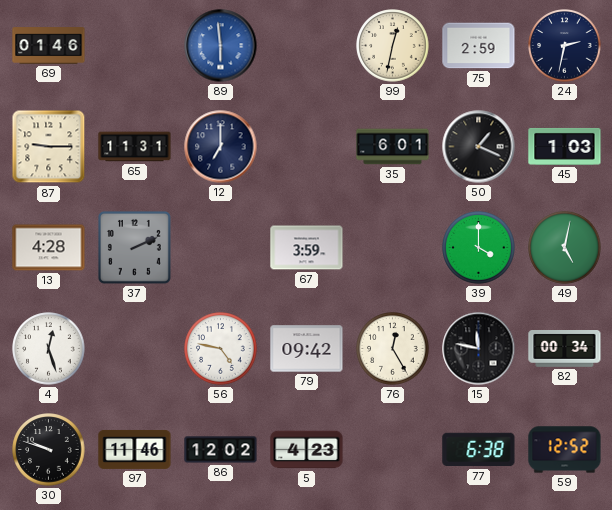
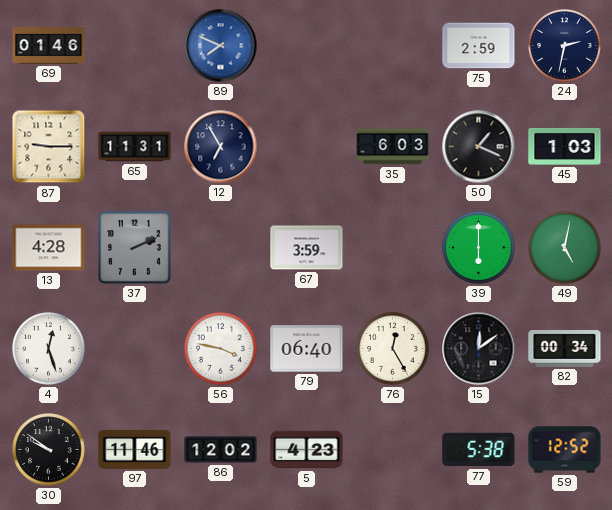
89: 5:59 -> 7:49
99: 12:32 -> none
12: 7:00 -> 6:55
35: 6:01 -> 6:03
39: 4:00 -> 6:00
56: 4:47 -> 3:47
79: 09:42 -> 06:40
15: 11:47 -> 12:09
30: 9:48 -> 9:51
77: 6:38 -> 5:38
